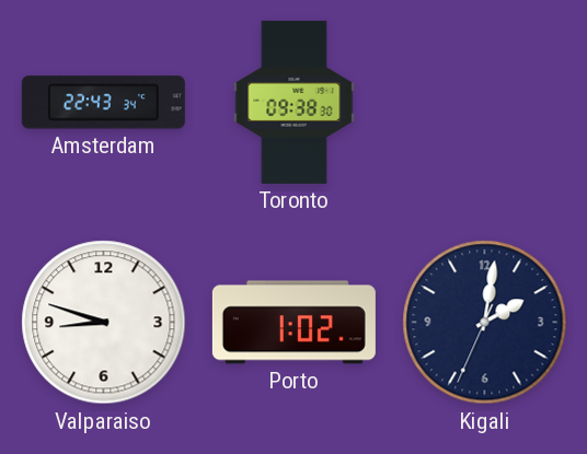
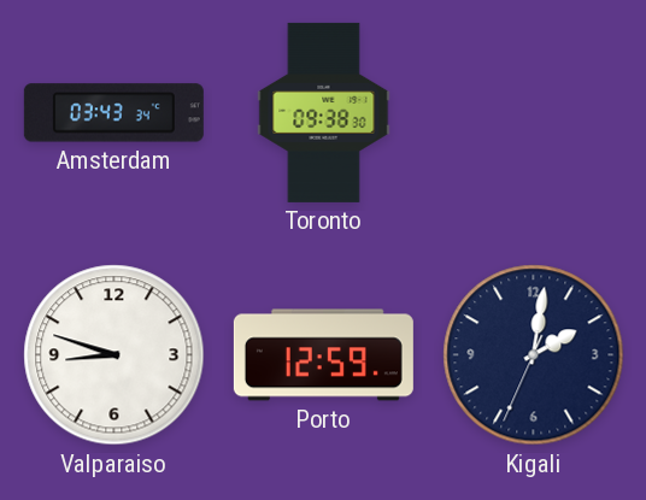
Amsterdam: 22:43 -> 03:43
Porto: 1:02 -> 12:59
